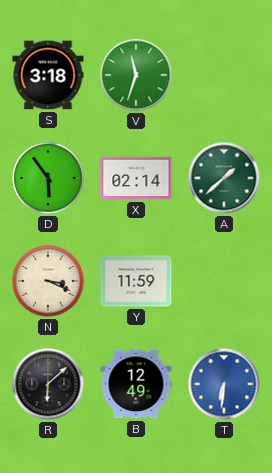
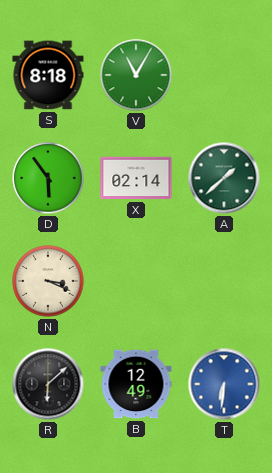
S: 3:18 -> 8:18
V: 11:33 -> 11:05
Y: 11:59 -> none
